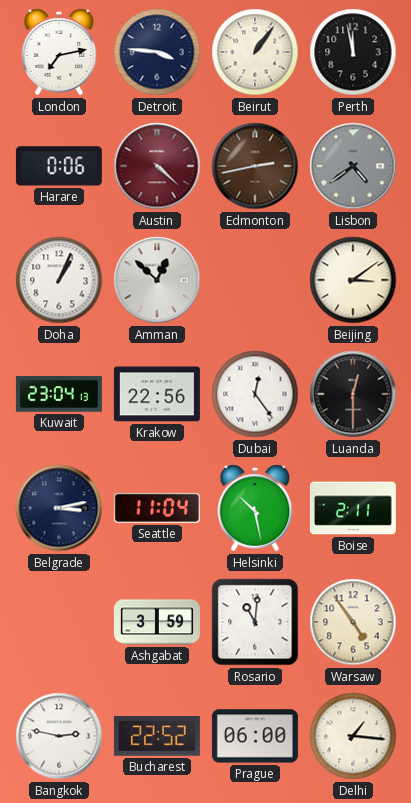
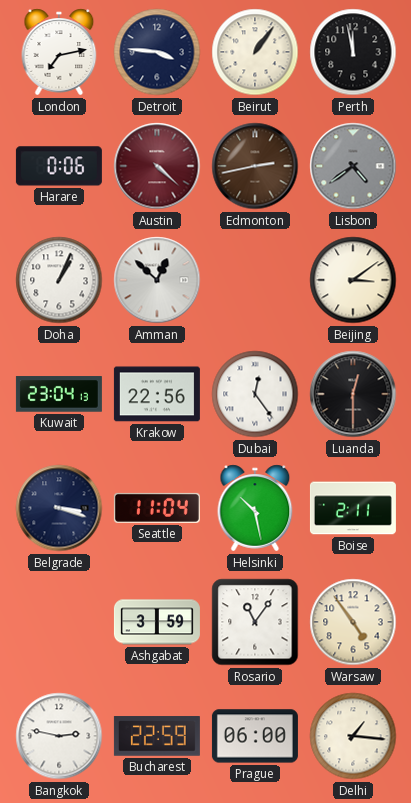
Belgrade: 3:13 -> 3:18
Rosario: 11:01 -> 11:06
Bucharest: 22:52 -> 22:59
